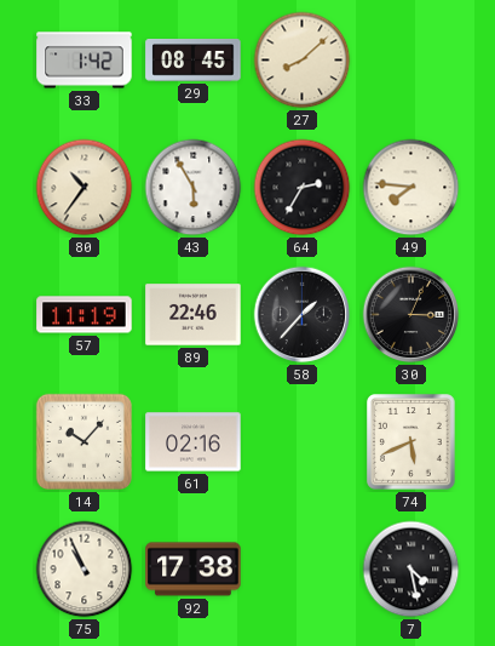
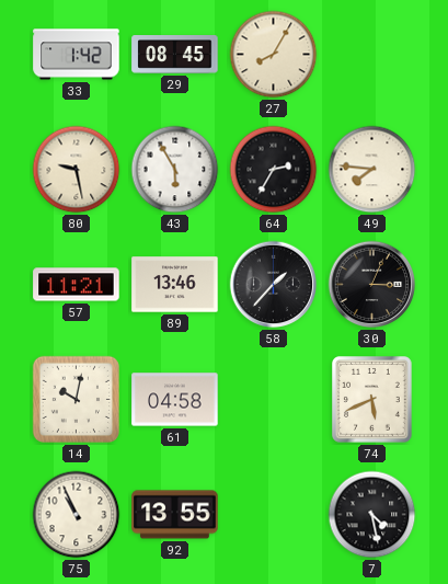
27: 8:08 -> 8:05
80: 10:36 -> 9:28
57: 11:19 -> 11:21
89: 22:46 -> 13:46
14: 10:07 -> 10:02
61: 02:16 -> 04:58
92: 17:38 -> 13:55
